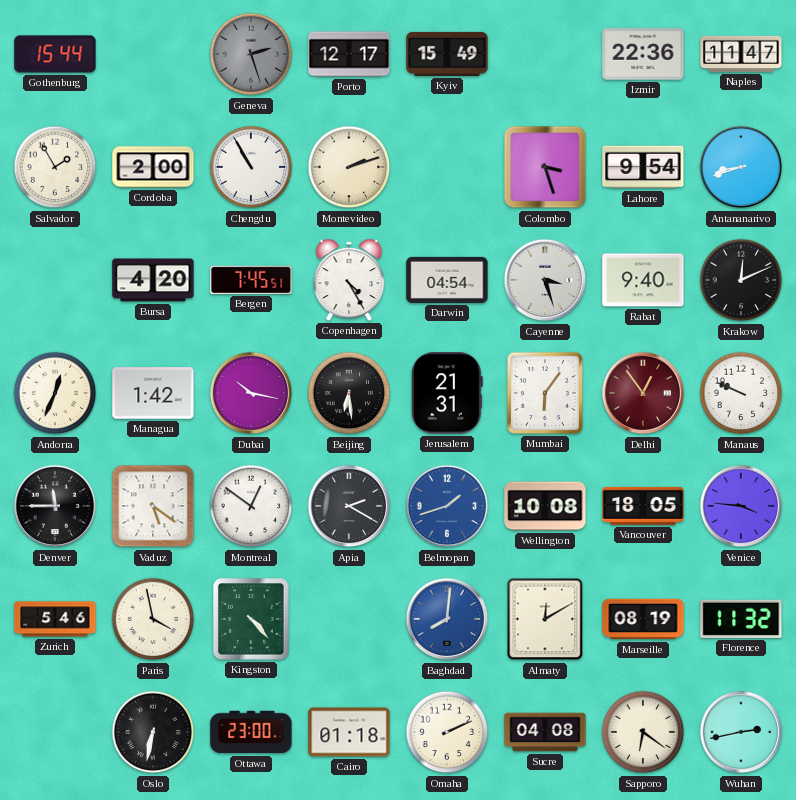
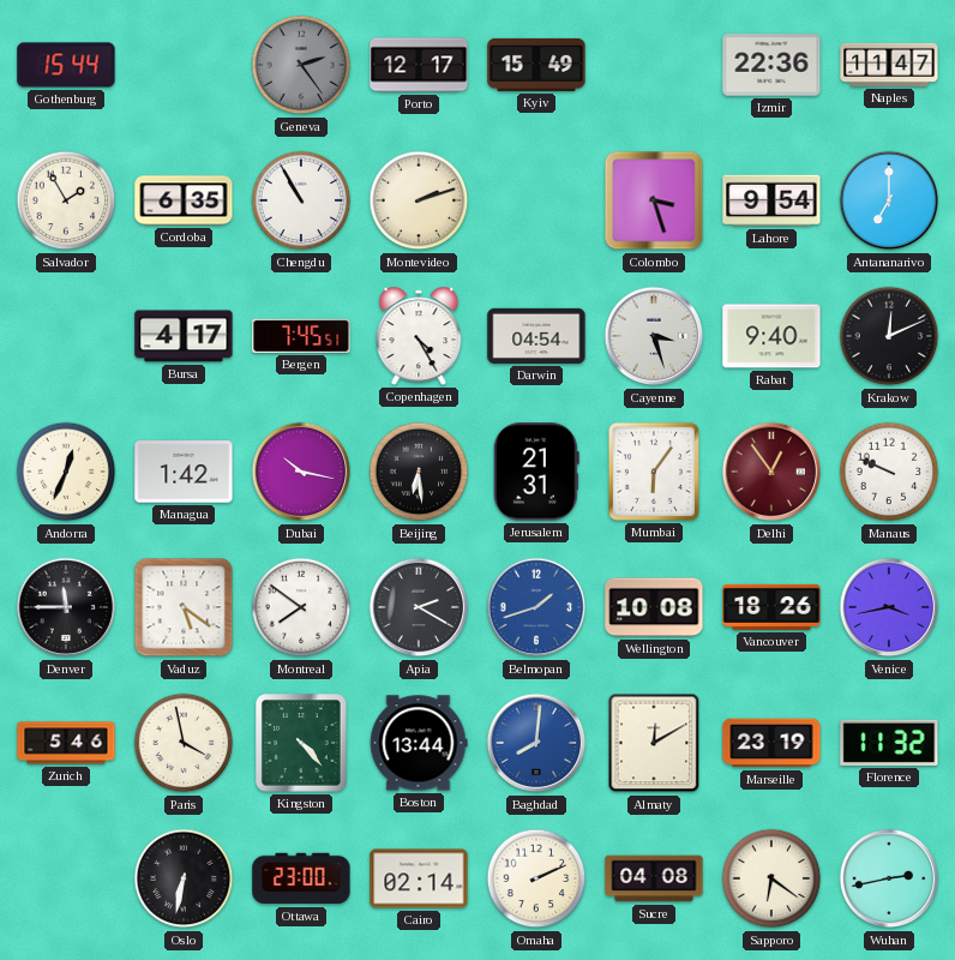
Geneva: 2:27 -> 2:24
Cordoba: 2:00 -> 6:35
Antananarivo: 8:42 -> 7:00
Bursa: 4:20 -> 4:17
Montreal: 12:51 -> 7:51
Vancouver: 18:05 -> 18:26
Venice: 3:46 -> 3:43
Boston: none -> 13:44
Marseille: 08:19 -> 23:19
Cairo: 01:18 -> 02:14
